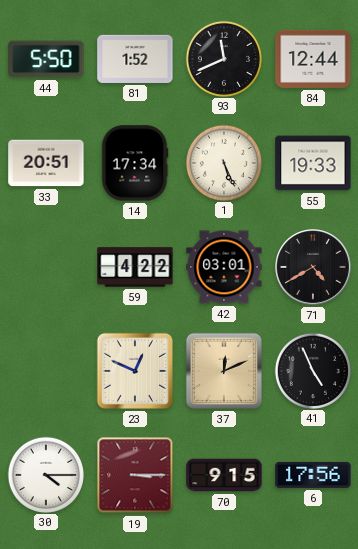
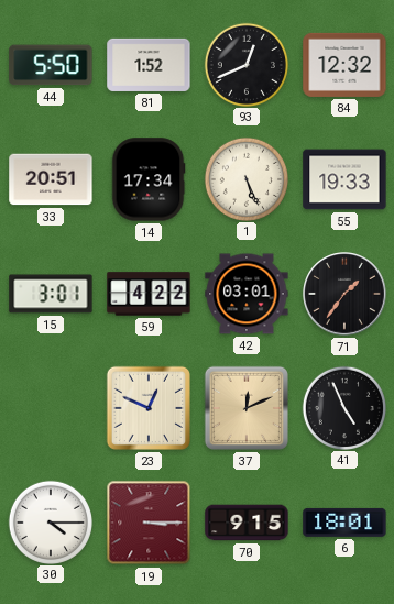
93: 11:41 -> 12:41
84: 12:44 -> 12:32
15: none -> 3:01
71: 4:40 -> 1:36
6: 17:56 -> 18:01
